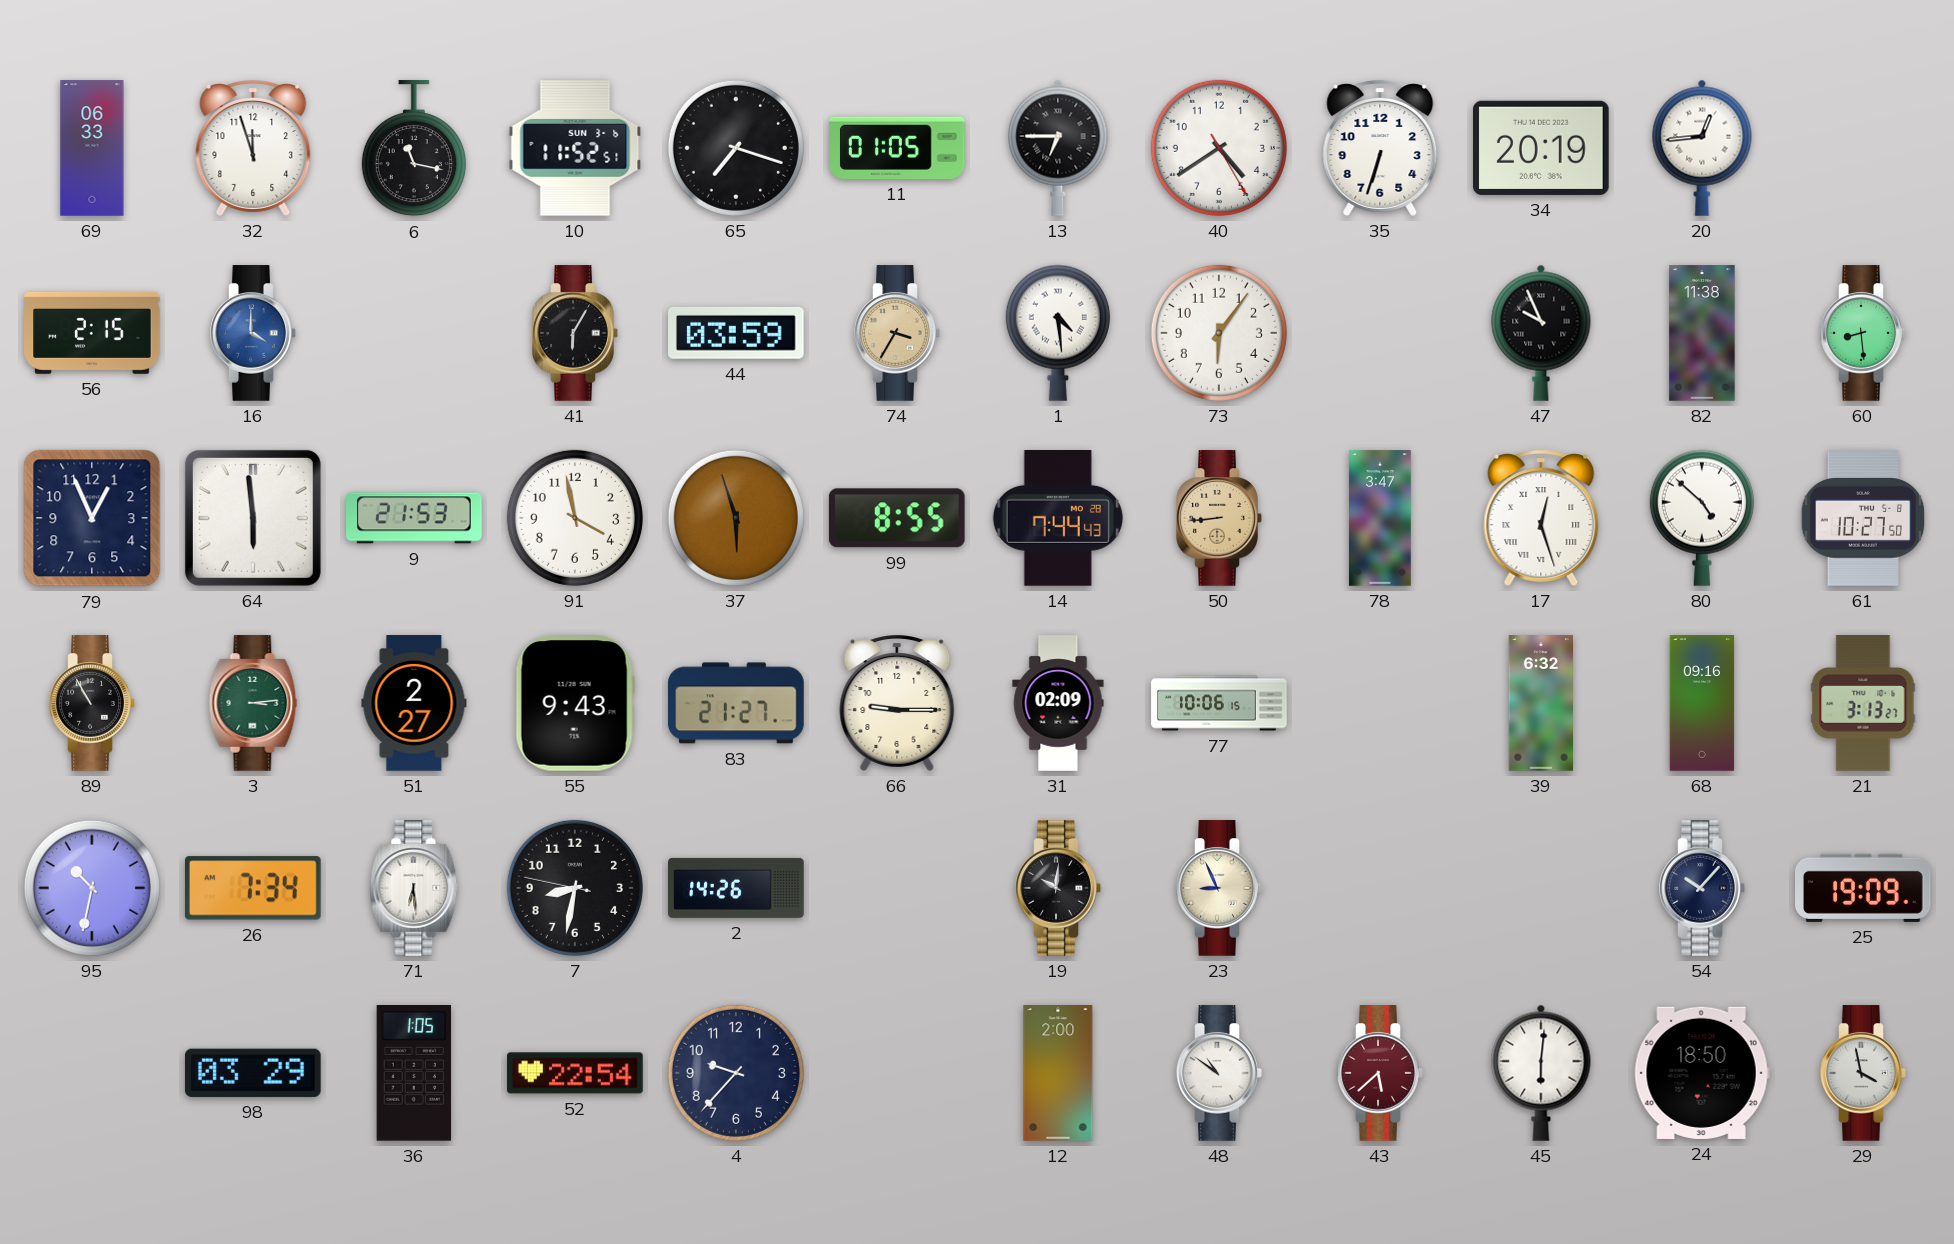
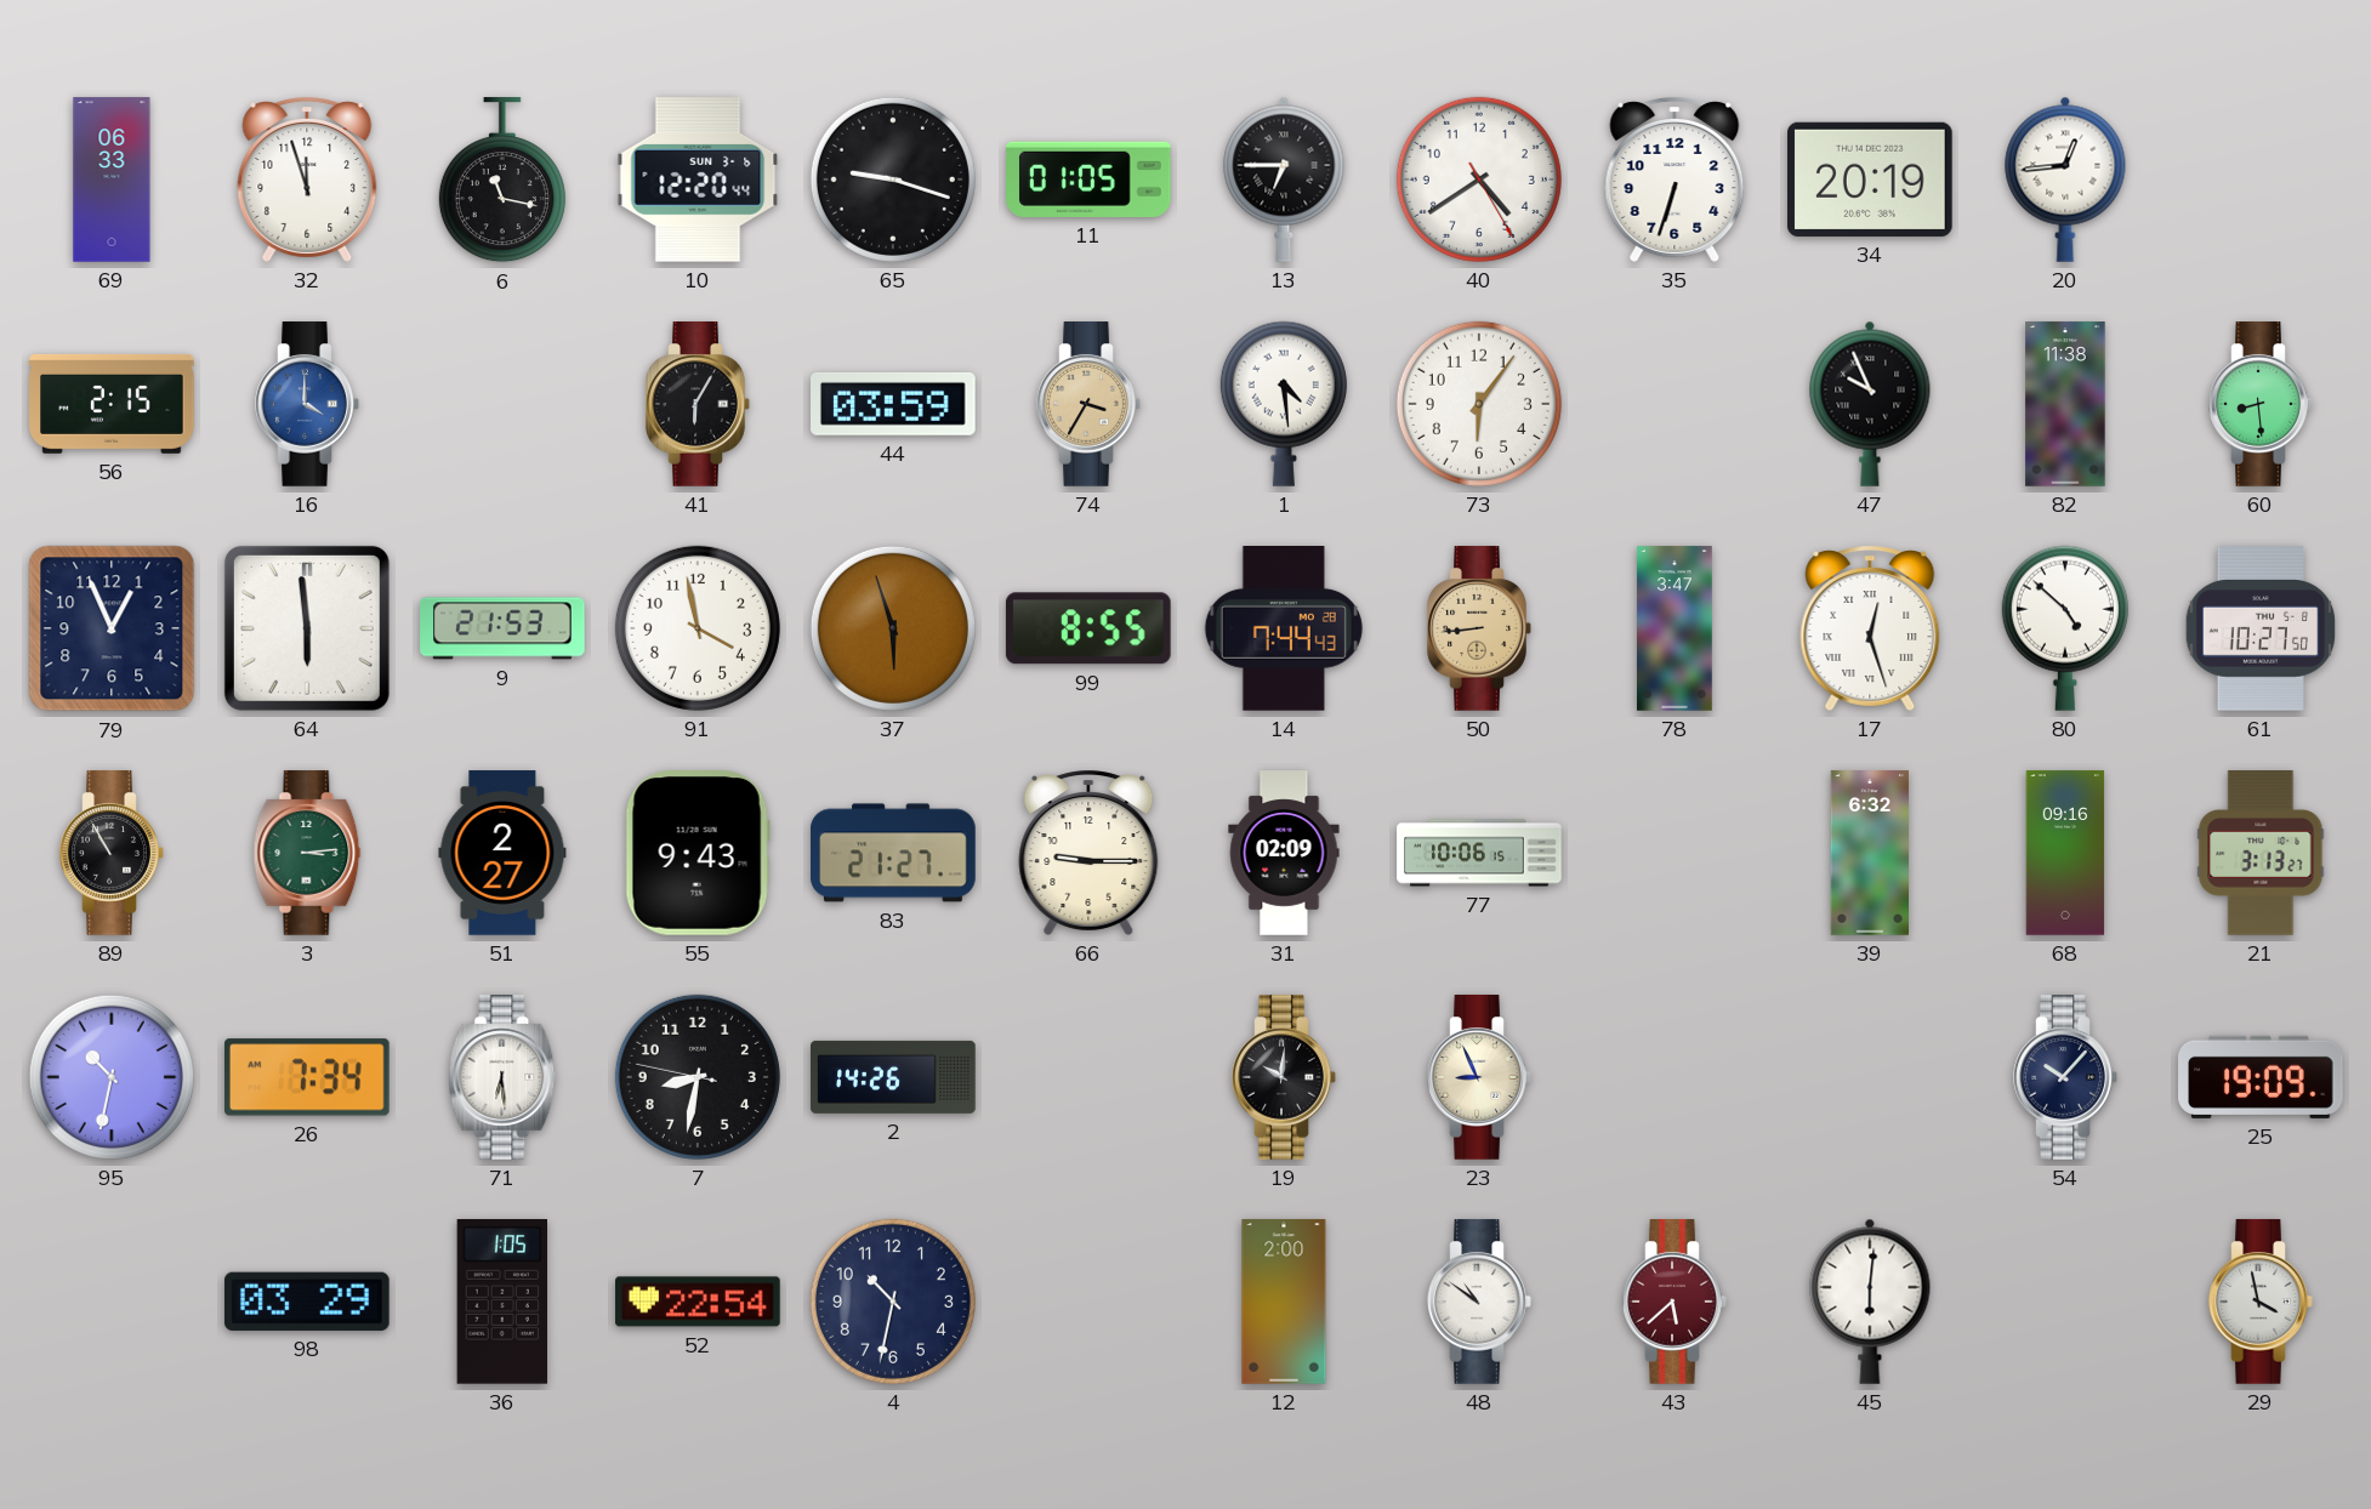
10: 11:52 -> 12:20
65: 7:18 -> 9:18
4: 9:37 -> 10:32
24: 18:50 -> none
